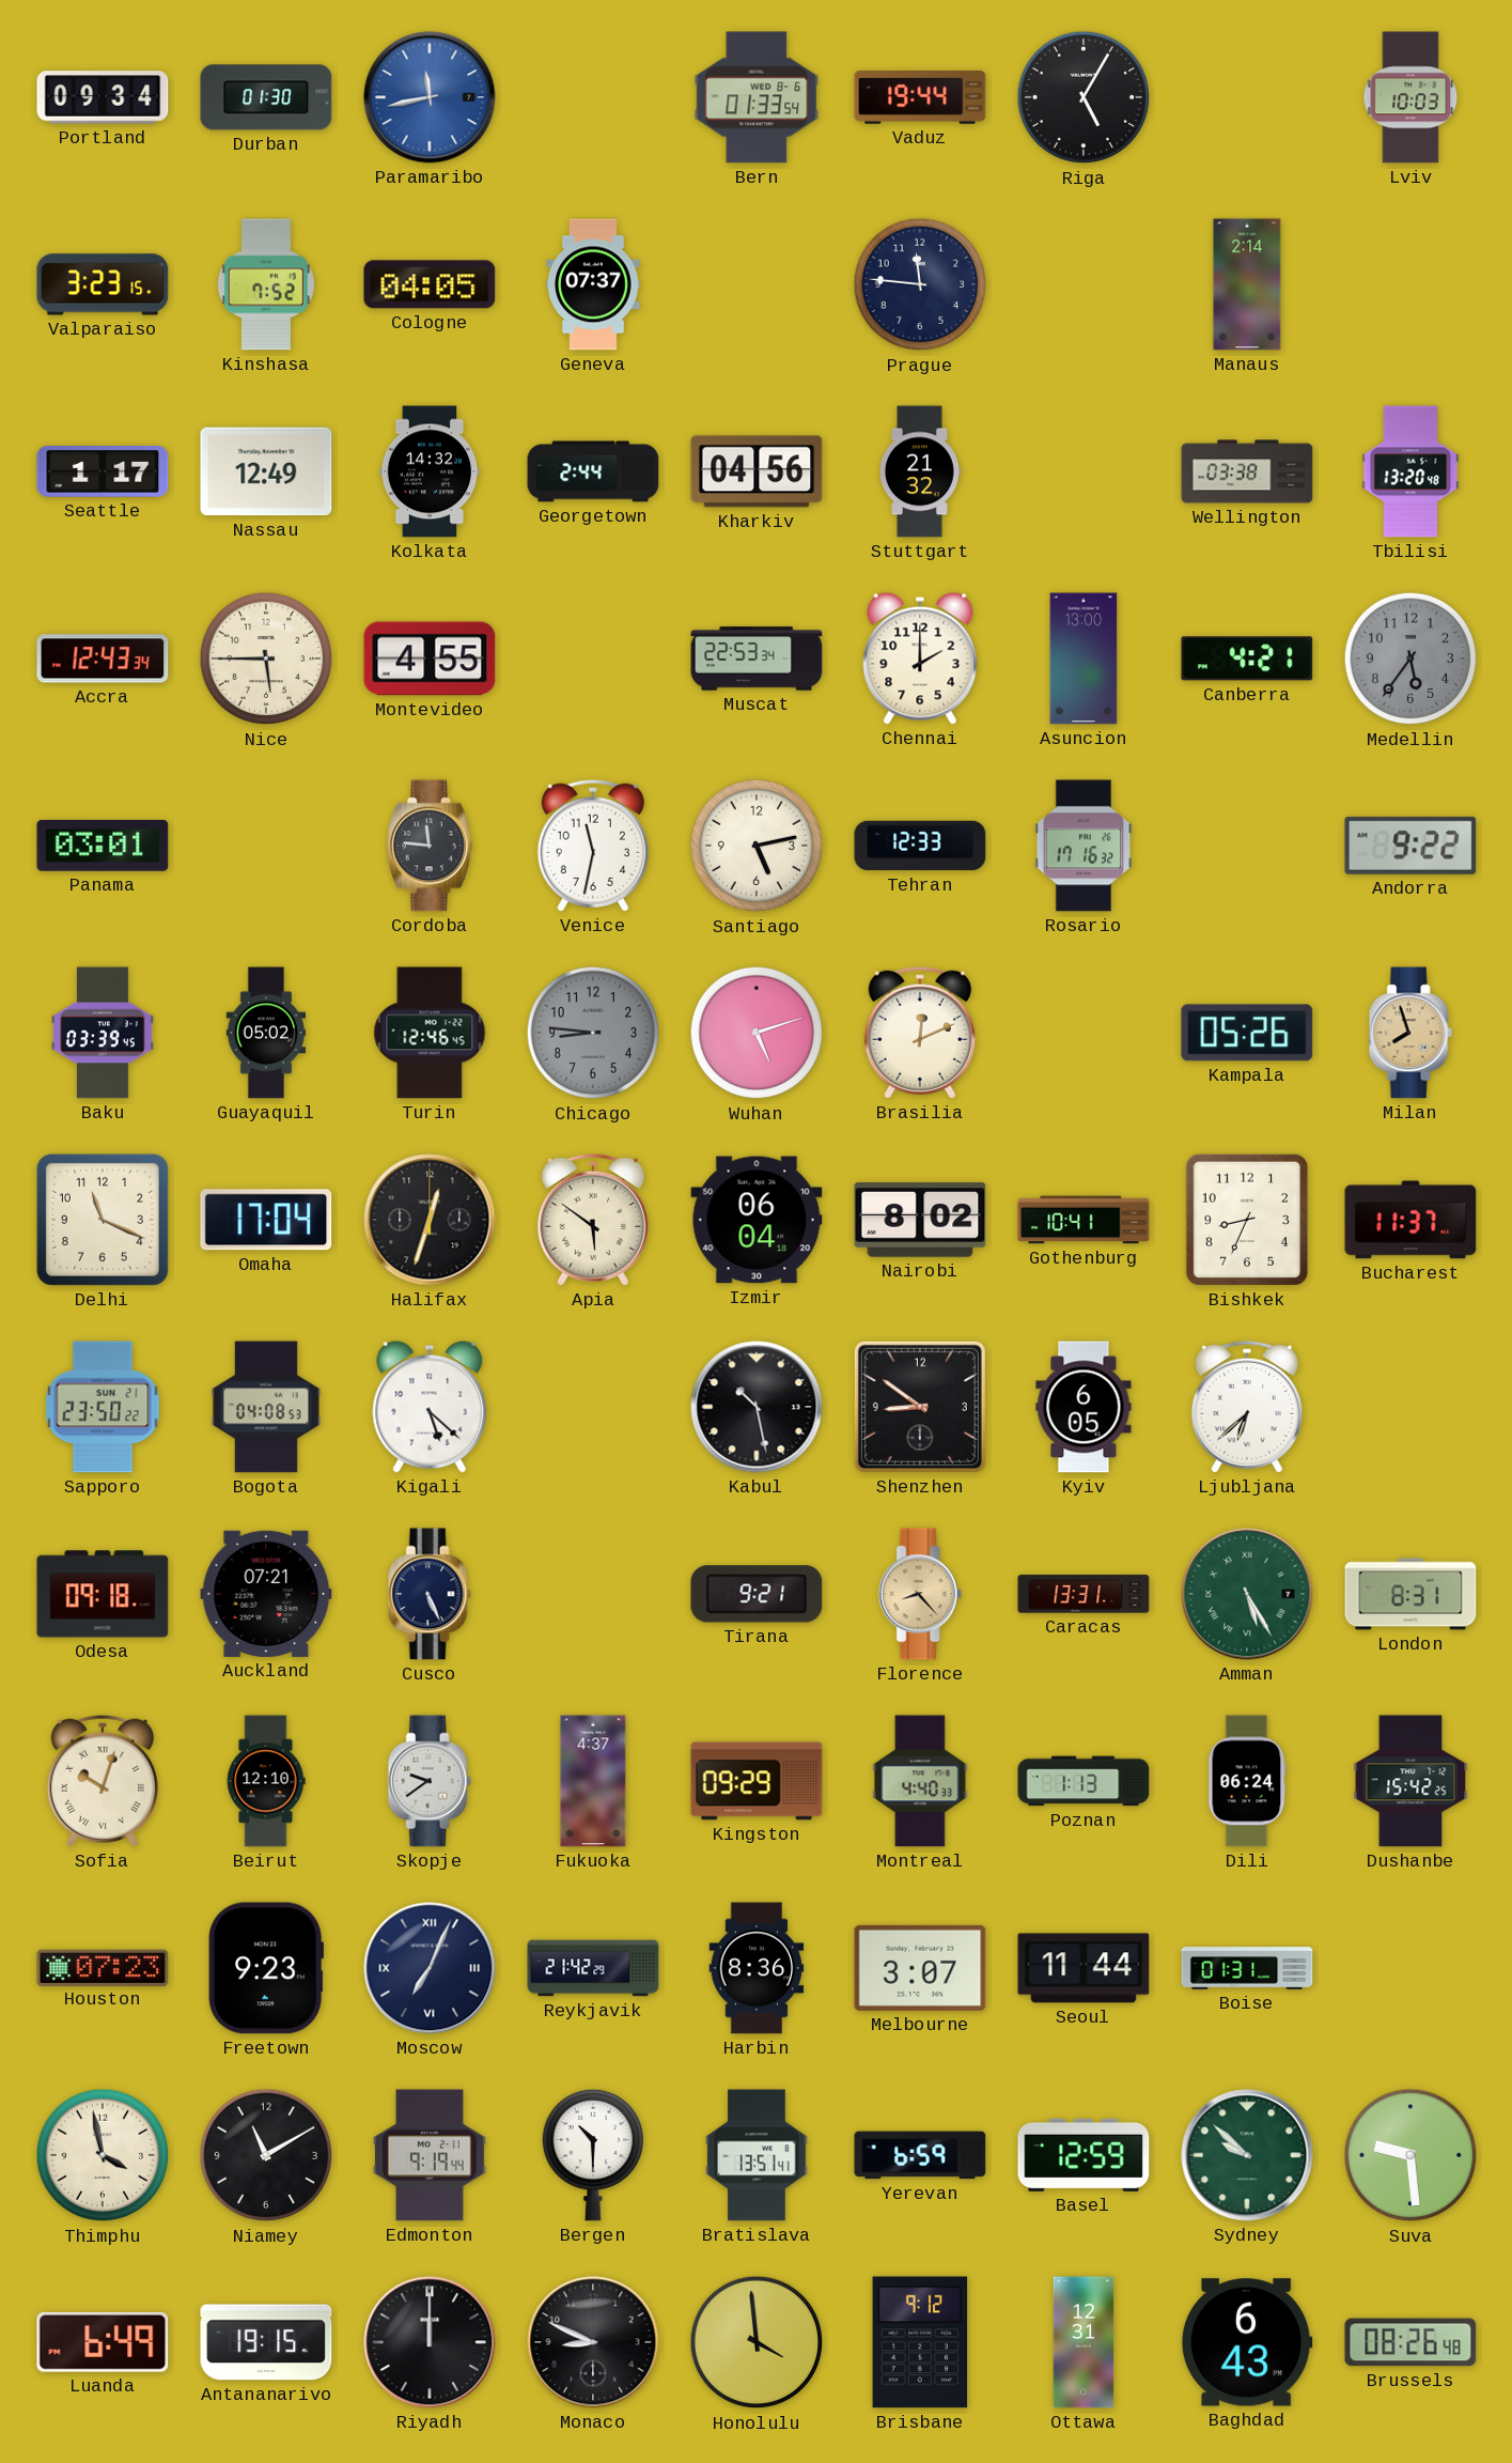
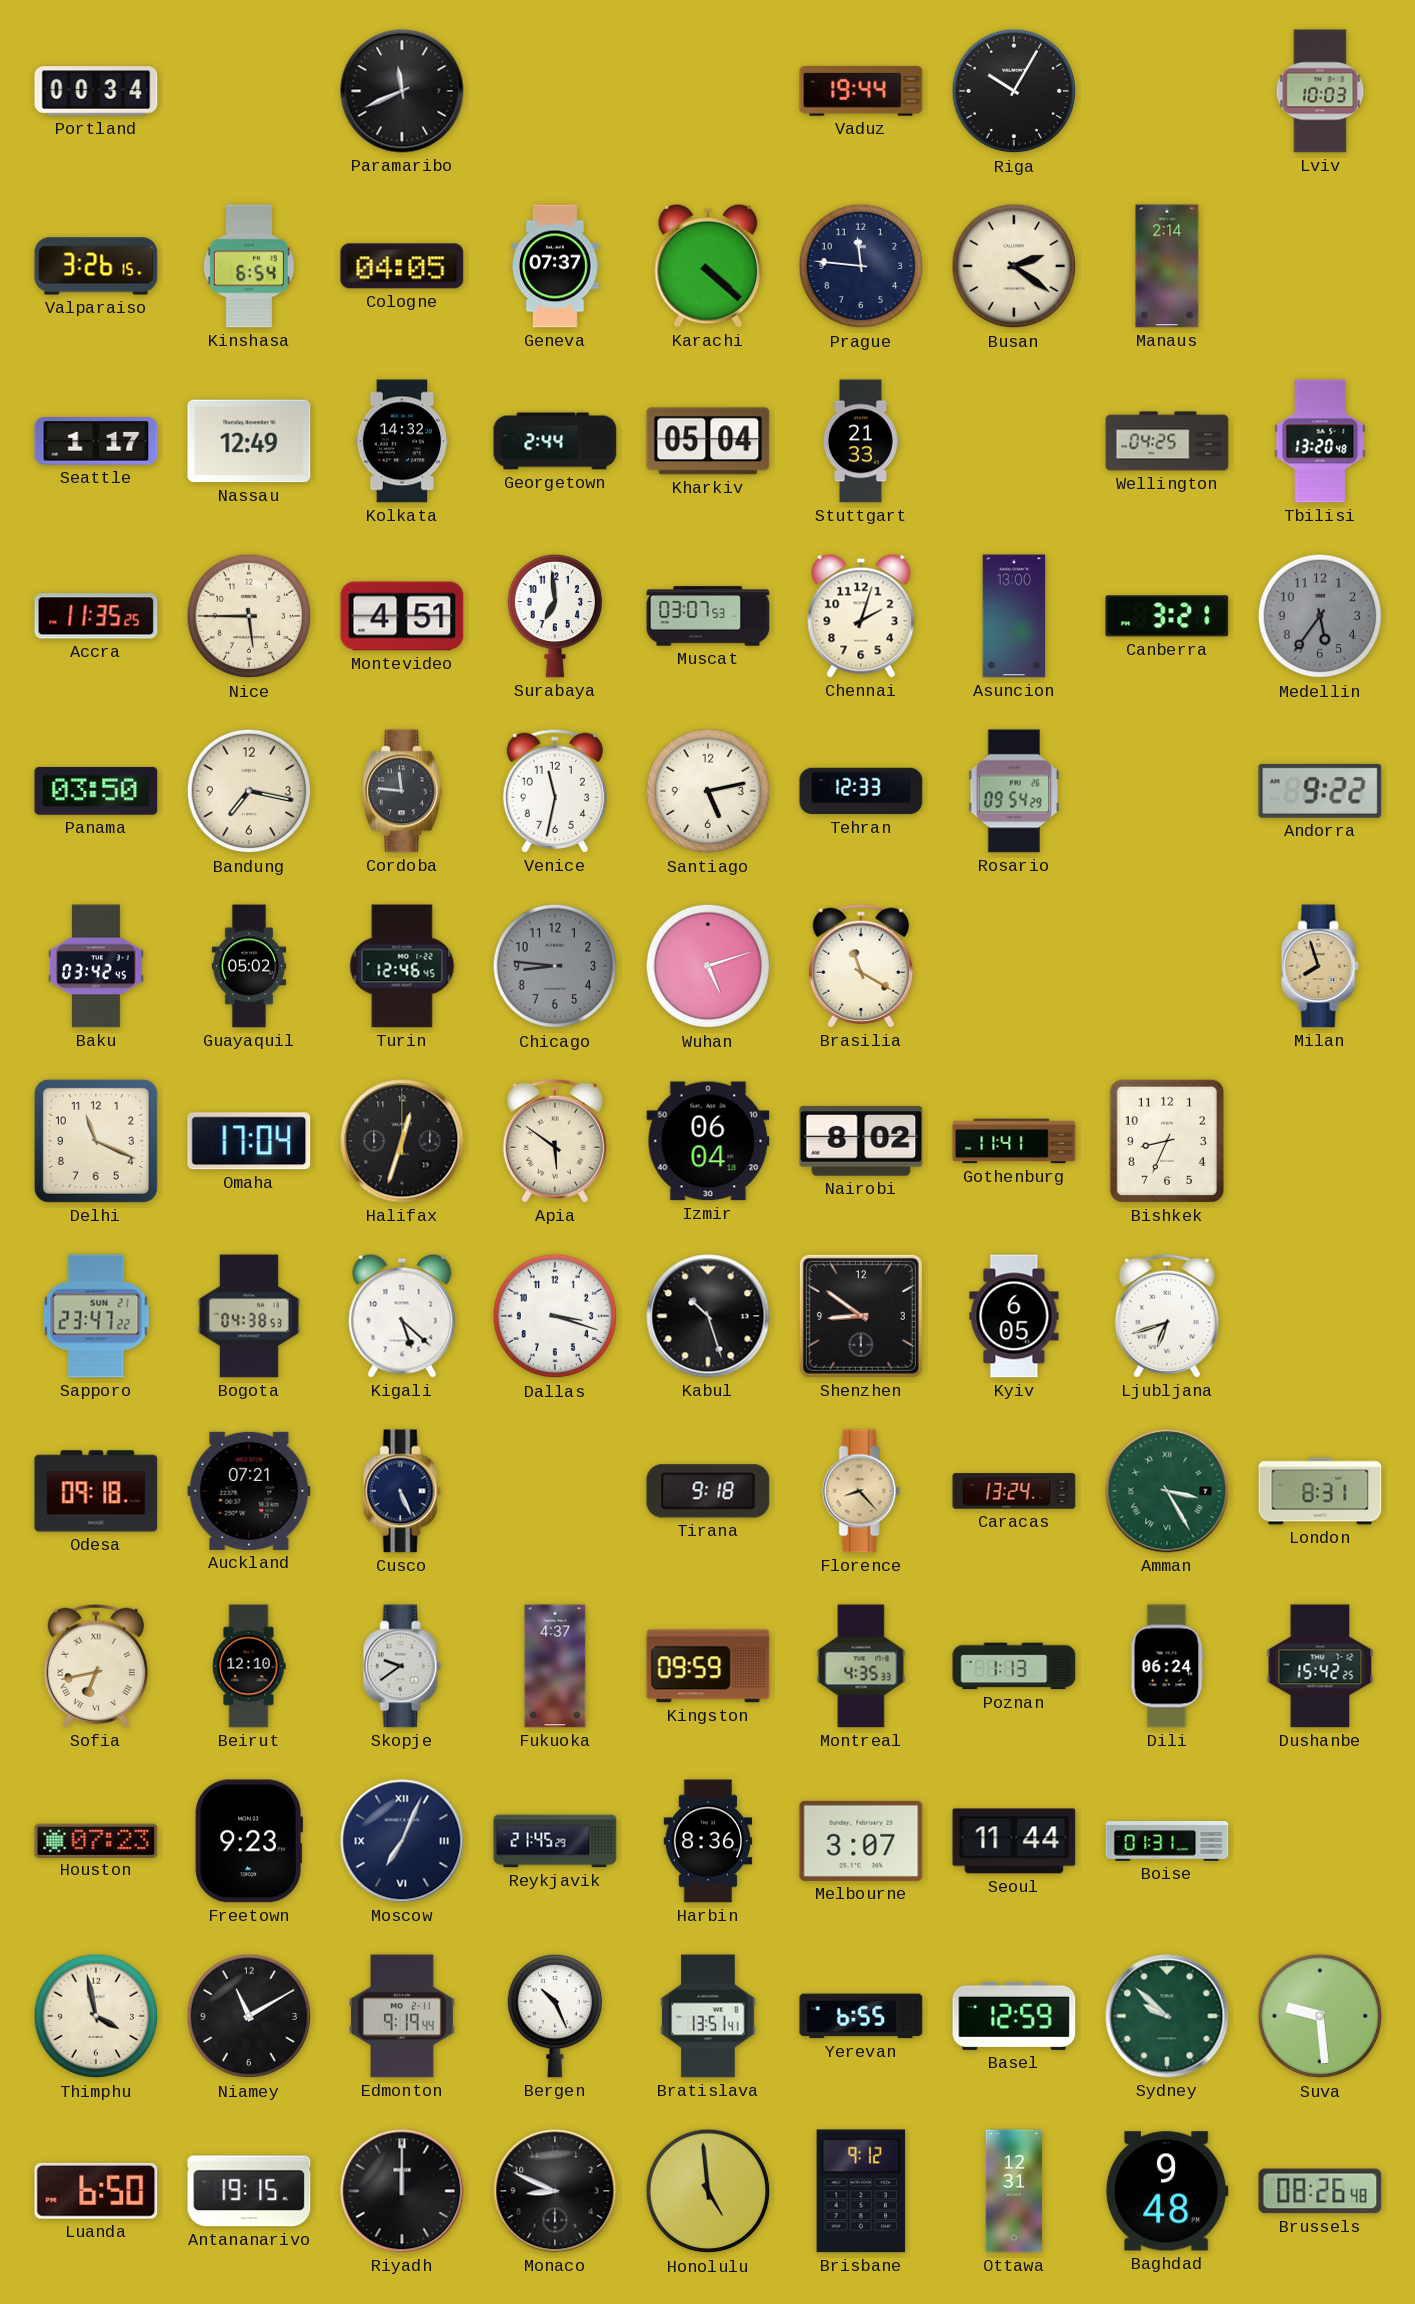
Portland: 09:34 -> 00:34
Durban: 01:30 -> none
Paramaribo: 11:43 -> 11:41
Paramaribo dial: blue -> black
Bern: 01:33 -> none
Riga: 5:05 -> 10:05
Valparaiso: 3:23 -> 3:26
Kinshasa: 7:52 -> 6:54
Karachi: none -> 4:22
Busan: none -> 2:21
Kharkiv: 04:56 -> 05:04
Stuttgart: 21:32 -> 21:33
Wellington: 03:38 -> 04:25
Accra: 12:43 -> 11:35
Montevideo: 4:55 -> 4:51
Surabaya: none -> 6:59
Muscat: 22:53 -> 03:07
Chennai: 2:00 -> 2:03
Canberra: 4:21 -> 3:21
Panama: 03:01 -> 03:50
Bandung: none -> 7:17
Rosario: 17:16 -> 09:54
Baku: 03:39 -> 03:42
Brasilia: 12:11 -> 11:20
Kampala: 05:26 -> none
Gothenburg: 10:41 -> 11:41
Bucharest: 11:37 -> none
Sapporo: 23:50 -> 23:47
Bogota: 04:08 -> 04:38
Dallas: none -> 3:18
Kabul: 10:28 -> 10:27
Ljubljana: 6:38 -> 6:42
Tirana: 9:21 -> 9:18
Caracas: 13:31 -> 13:24
Amman: 5:25 -> 3:25
Sofia: 10:03 -> 6:43
Kingston: 09:29 -> 09:59
Montreal: 4:40 -> 4:35
Reykjavik: 21:42 -> 21:45
Bergen: 10:30 -> 10:26
Yerevan: 6:59 -> 6:55
Luanda: 6:49 -> 6:50
Honolulu: 3:59 -> 4:59
Baghdad: 6:43 -> 9:48
